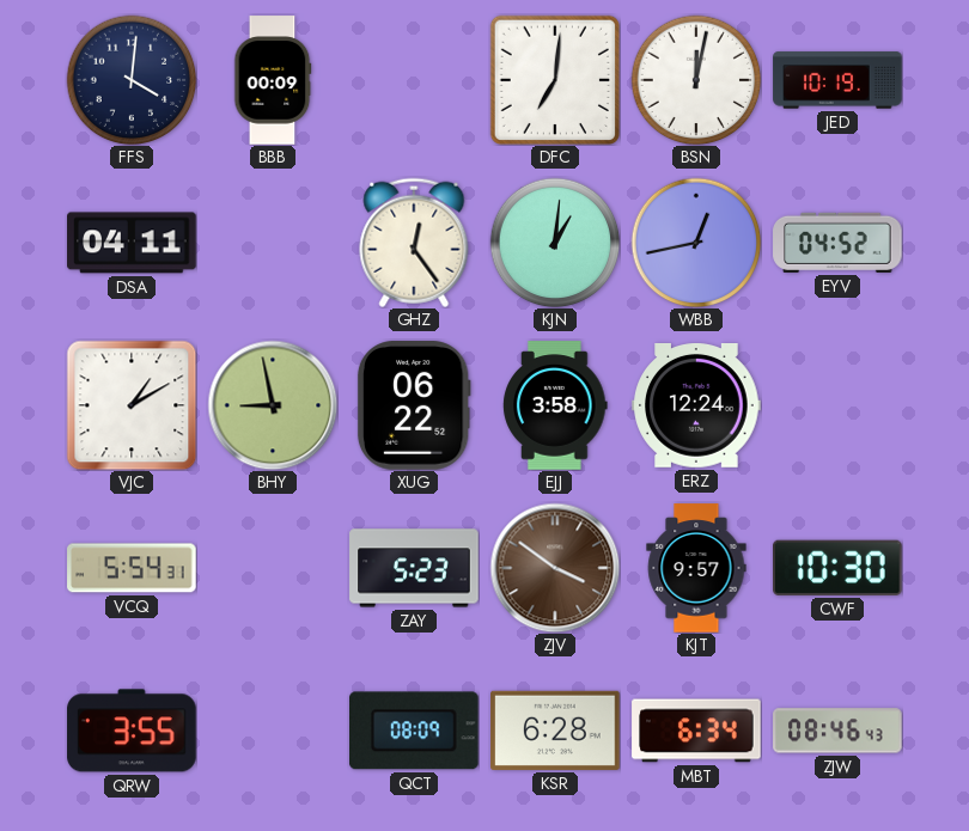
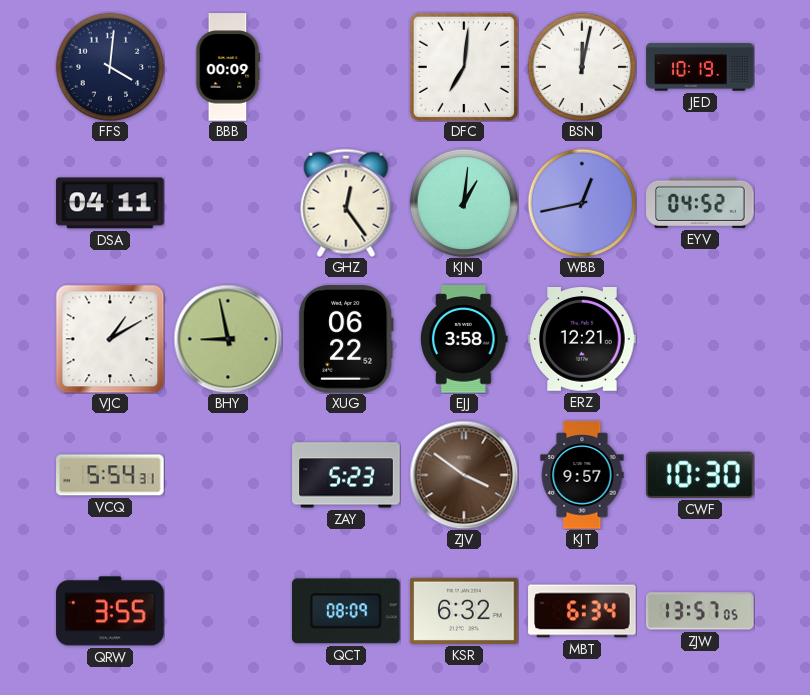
ERZ: 12:24 -> 12:21
KSR: 6:28 -> 6:32
ZJW: 08:46 -> 13:57
